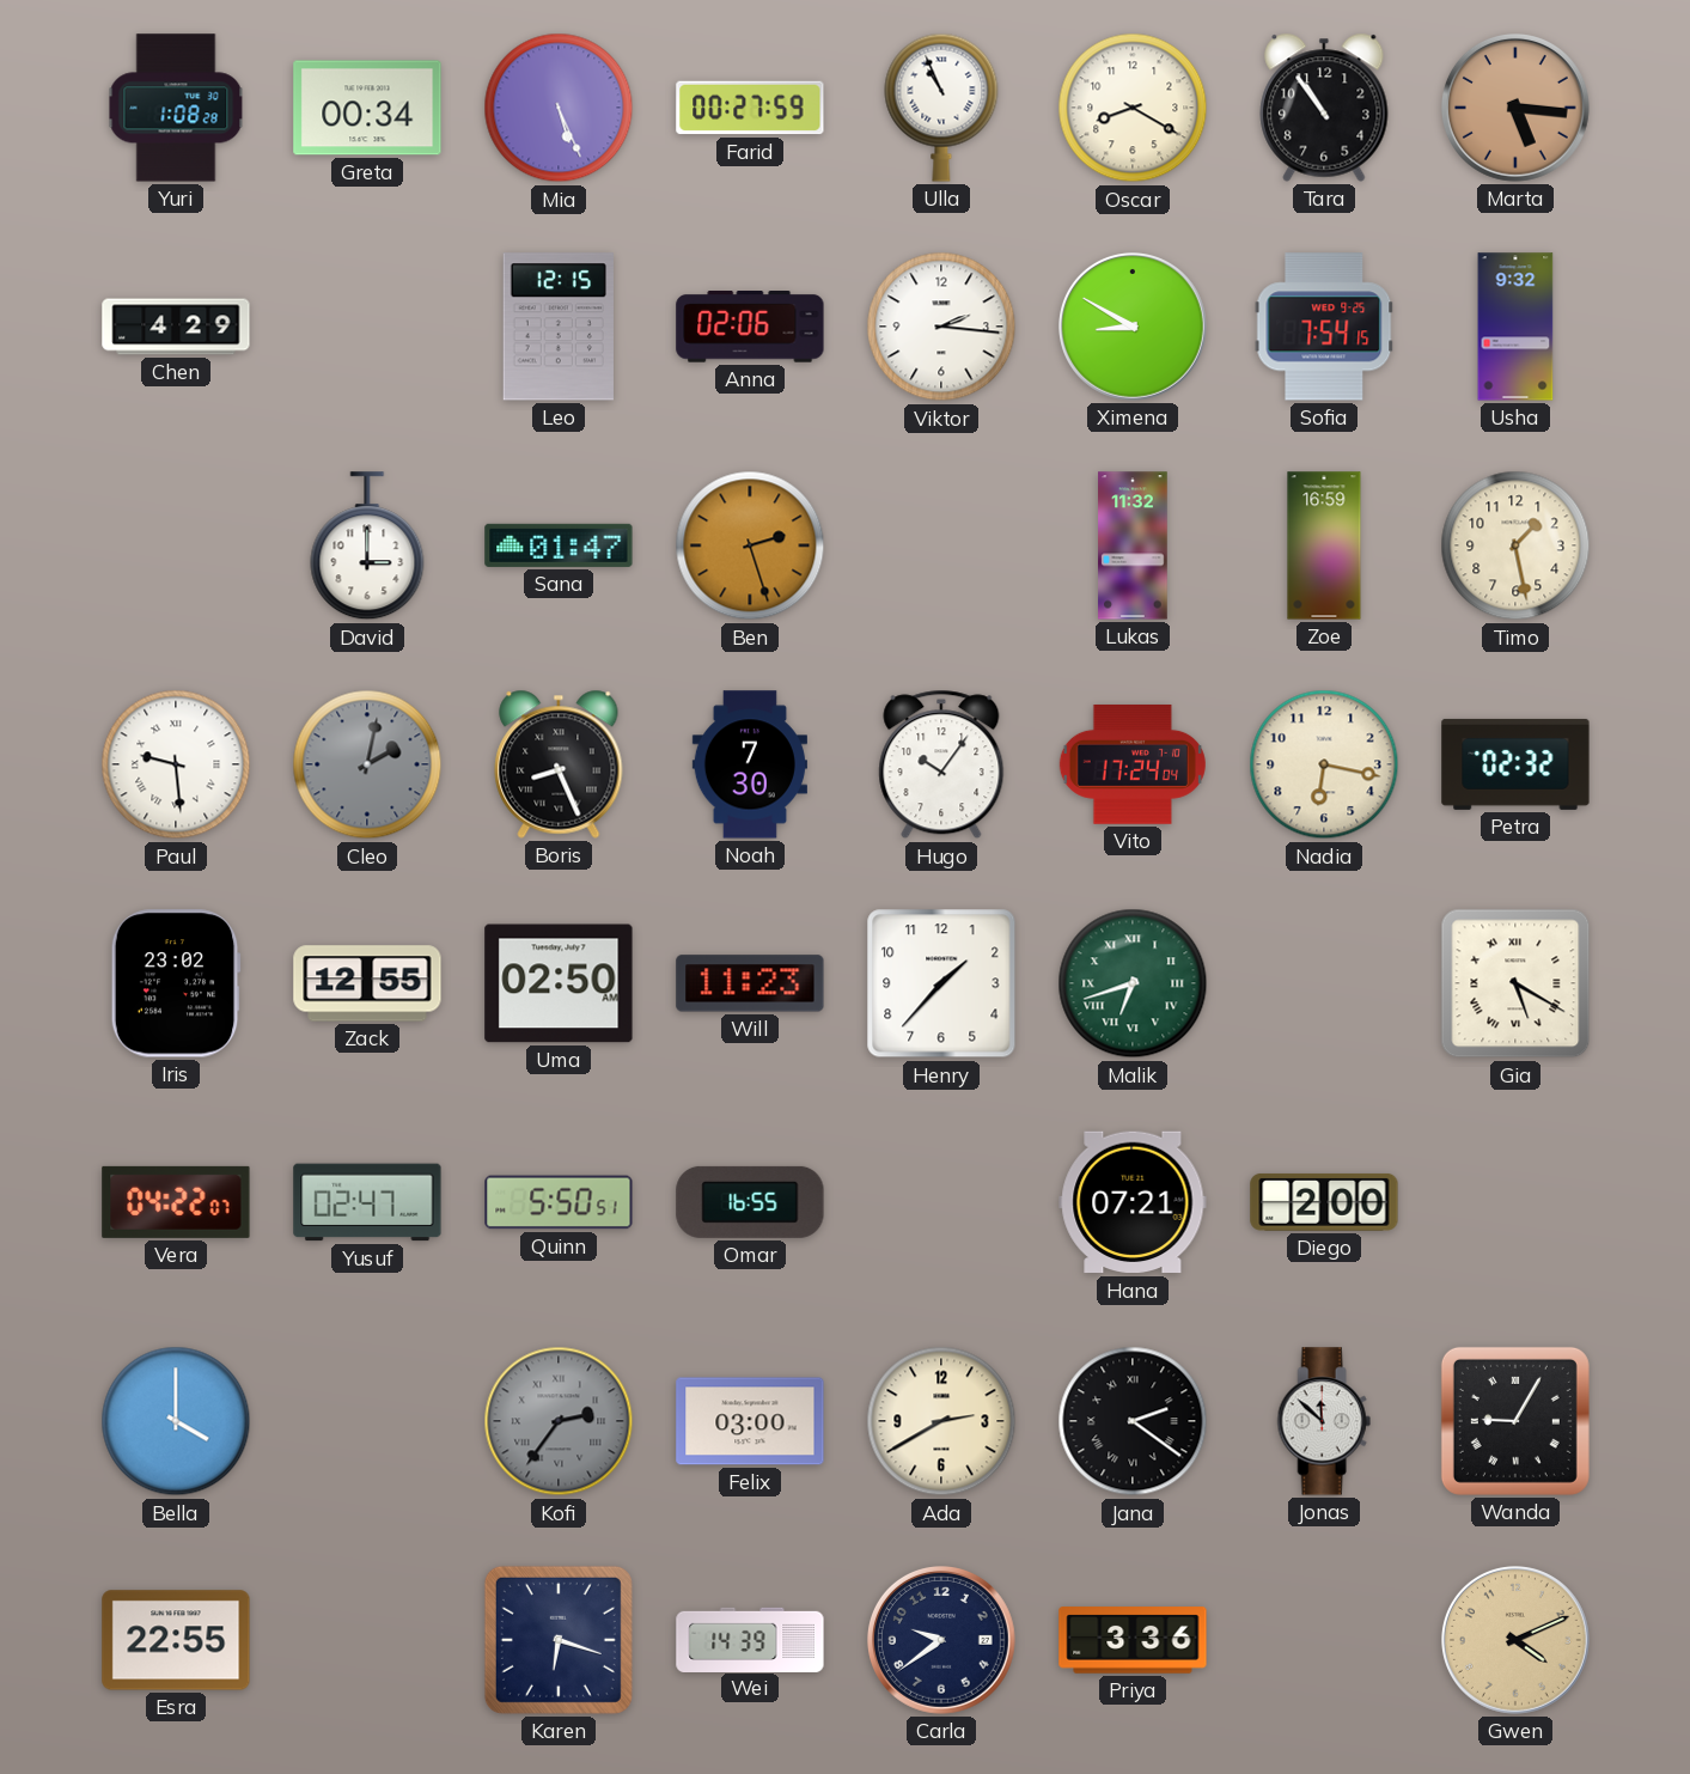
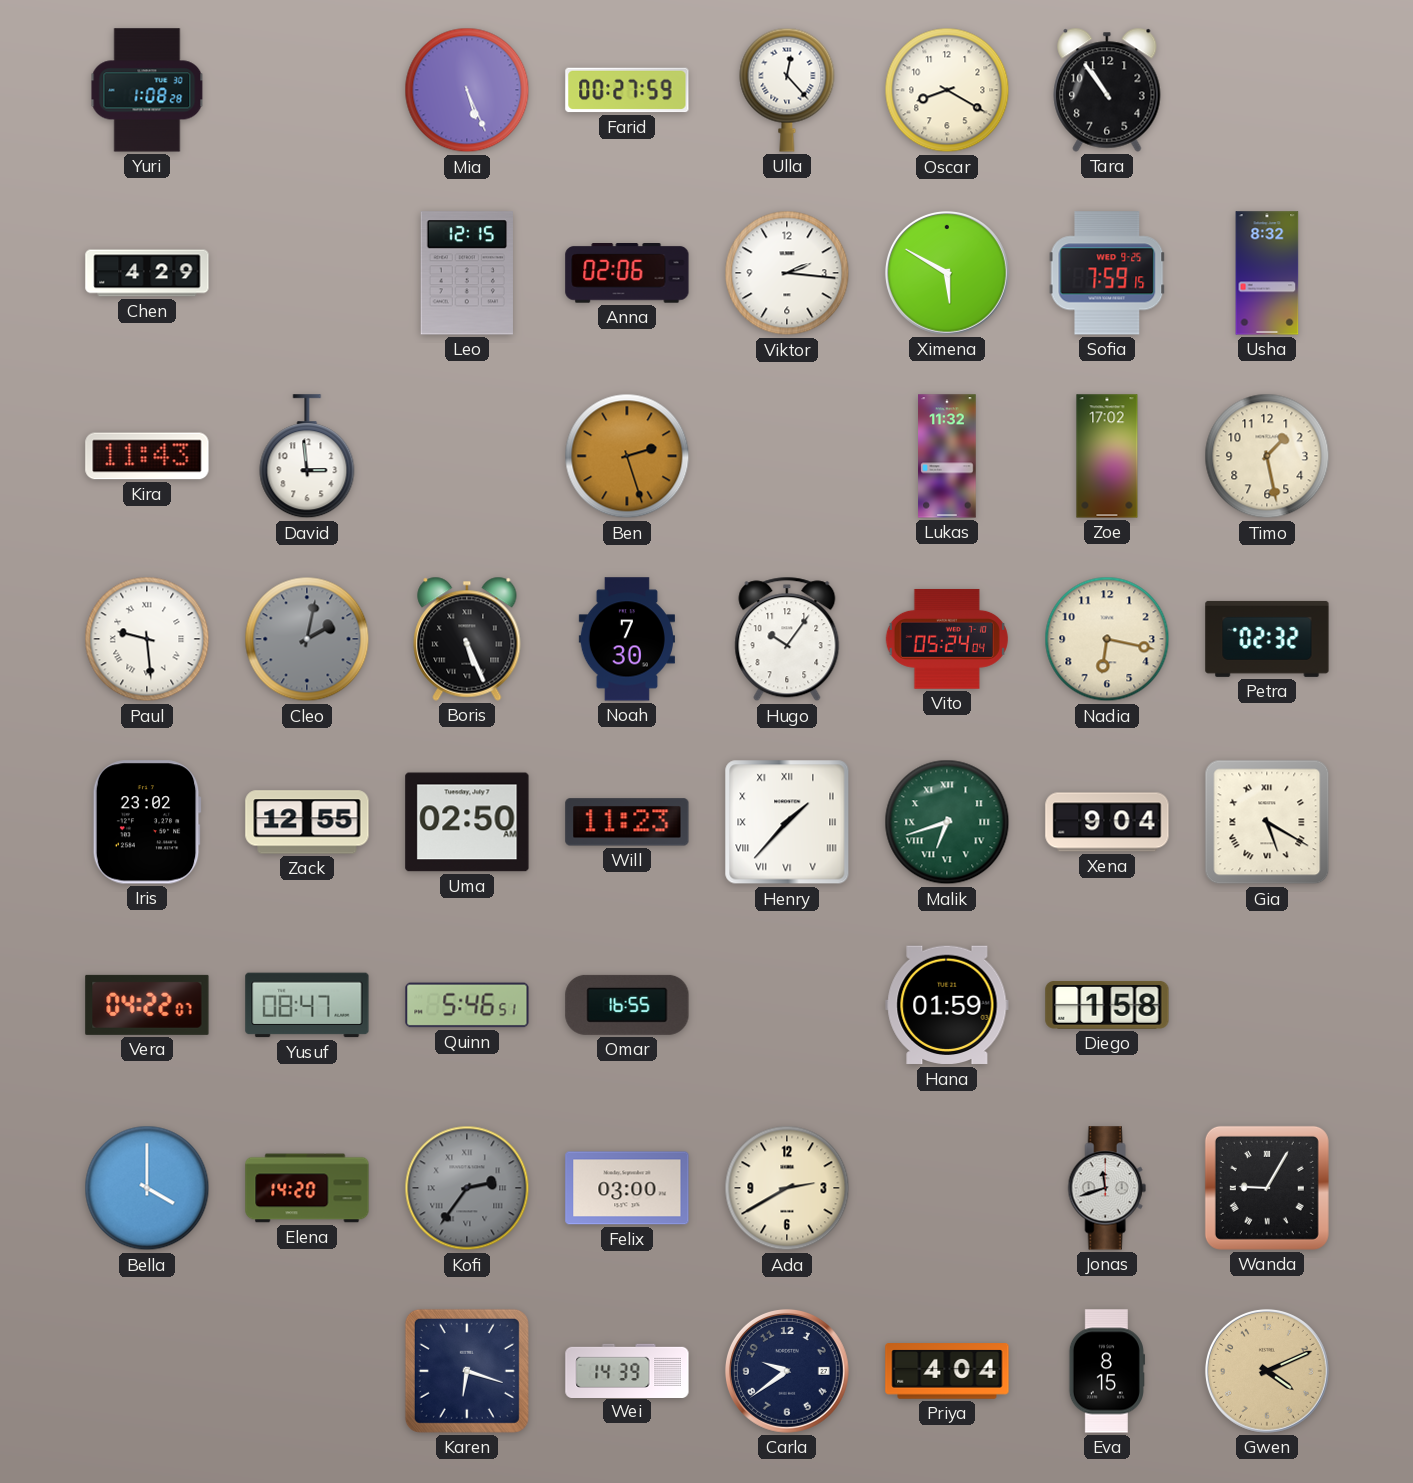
Greta: 00:34 -> none
Ulla: 10:56 -> 12:23
Marta: 5:16 -> none
Ximena: 8:50 -> 5:50
Sofia: 7:54 -> 7:59
Usha: 9:32 -> 8:32
Kira: none -> 11:43
David: 3:00 -> 2:59
Sana: 01:47 -> none
Zoe: 16:59 -> 17:02
Boris: 8:26 -> 5:26
Vito: 17:24 -> 05:24
Henry numerals: Arabic -> Roman
Xena: none -> 9:04
Yusuf: 02:47 -> 08:47
Quinn: 5:50 -> 5:46
Hana: 07:21 -> 01:59
Diego: 2:00 -> 1:58
Elena: none -> 14:20
Jana: 2:21 -> none
Jonas: 11:52 -> 11:42
Esra: 22:55 -> none
Priya: 3:36 -> 4:04
Eva: none -> 8:15
